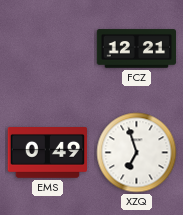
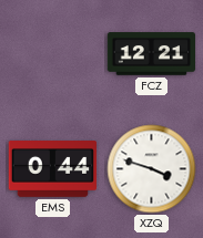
EMS: 0:49 -> 0:44
XZQ: 6:57 -> 3:48
